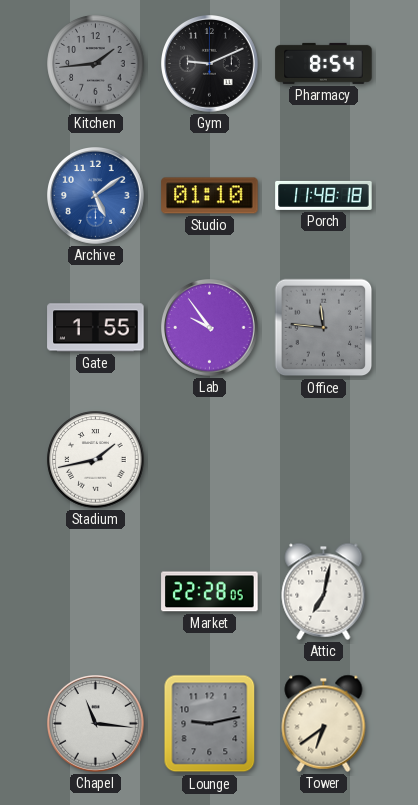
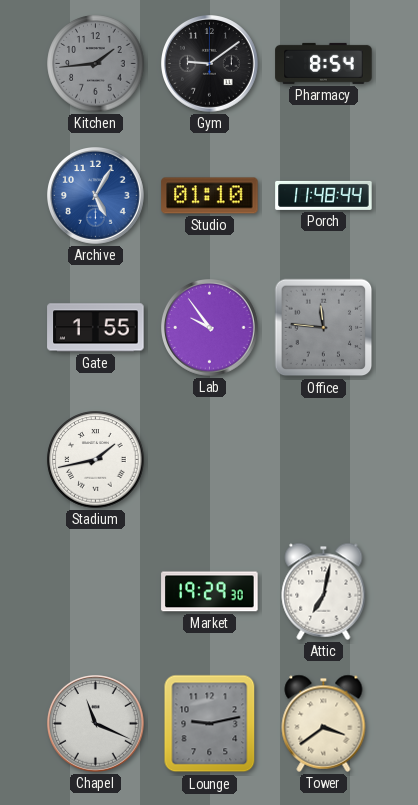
Gym: 9:11 -> 9:09
Archive: 5:09 -> 5:05
Porch: 11:48:18 -> 11:48:44
Market: 22:28 -> 19:29
Chapel: 11:16 -> 11:19
Tower: 6:39 -> 3:39
